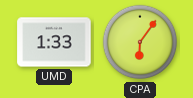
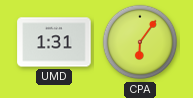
UMD: 1:33 -> 1:31
